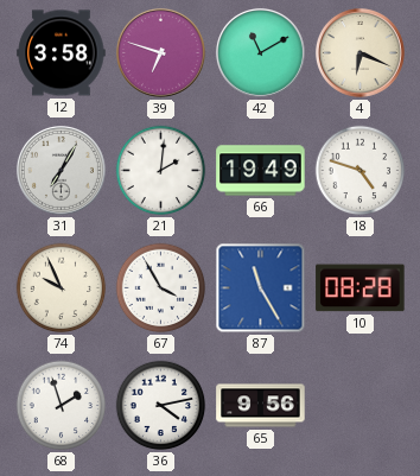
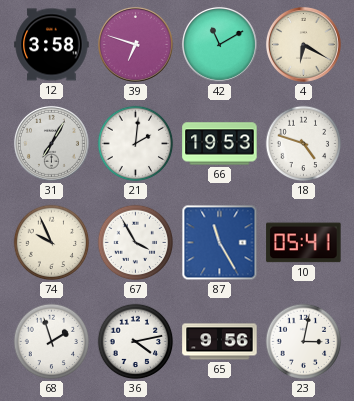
4: 6:19 -> 6:20
66: 19:49 -> 19:53
10: 08:28 -> 05:41
23: none -> 3:02
